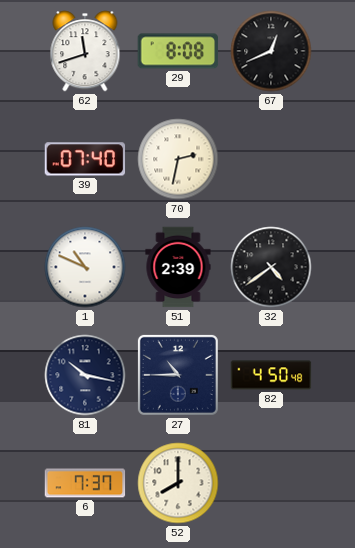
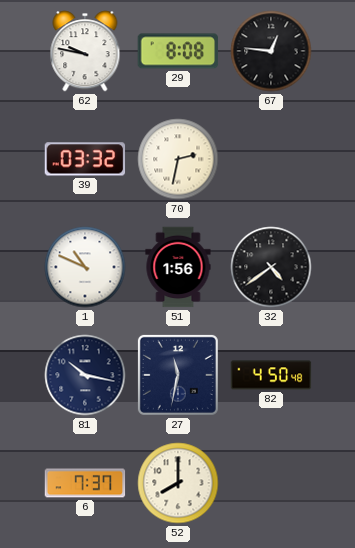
62: 11:42 -> 9:47
67: 12:41 -> 12:46
39: 07:40 -> 03:32
51: 2:39 -> 1:56
27: 10:45 -> 11:32
